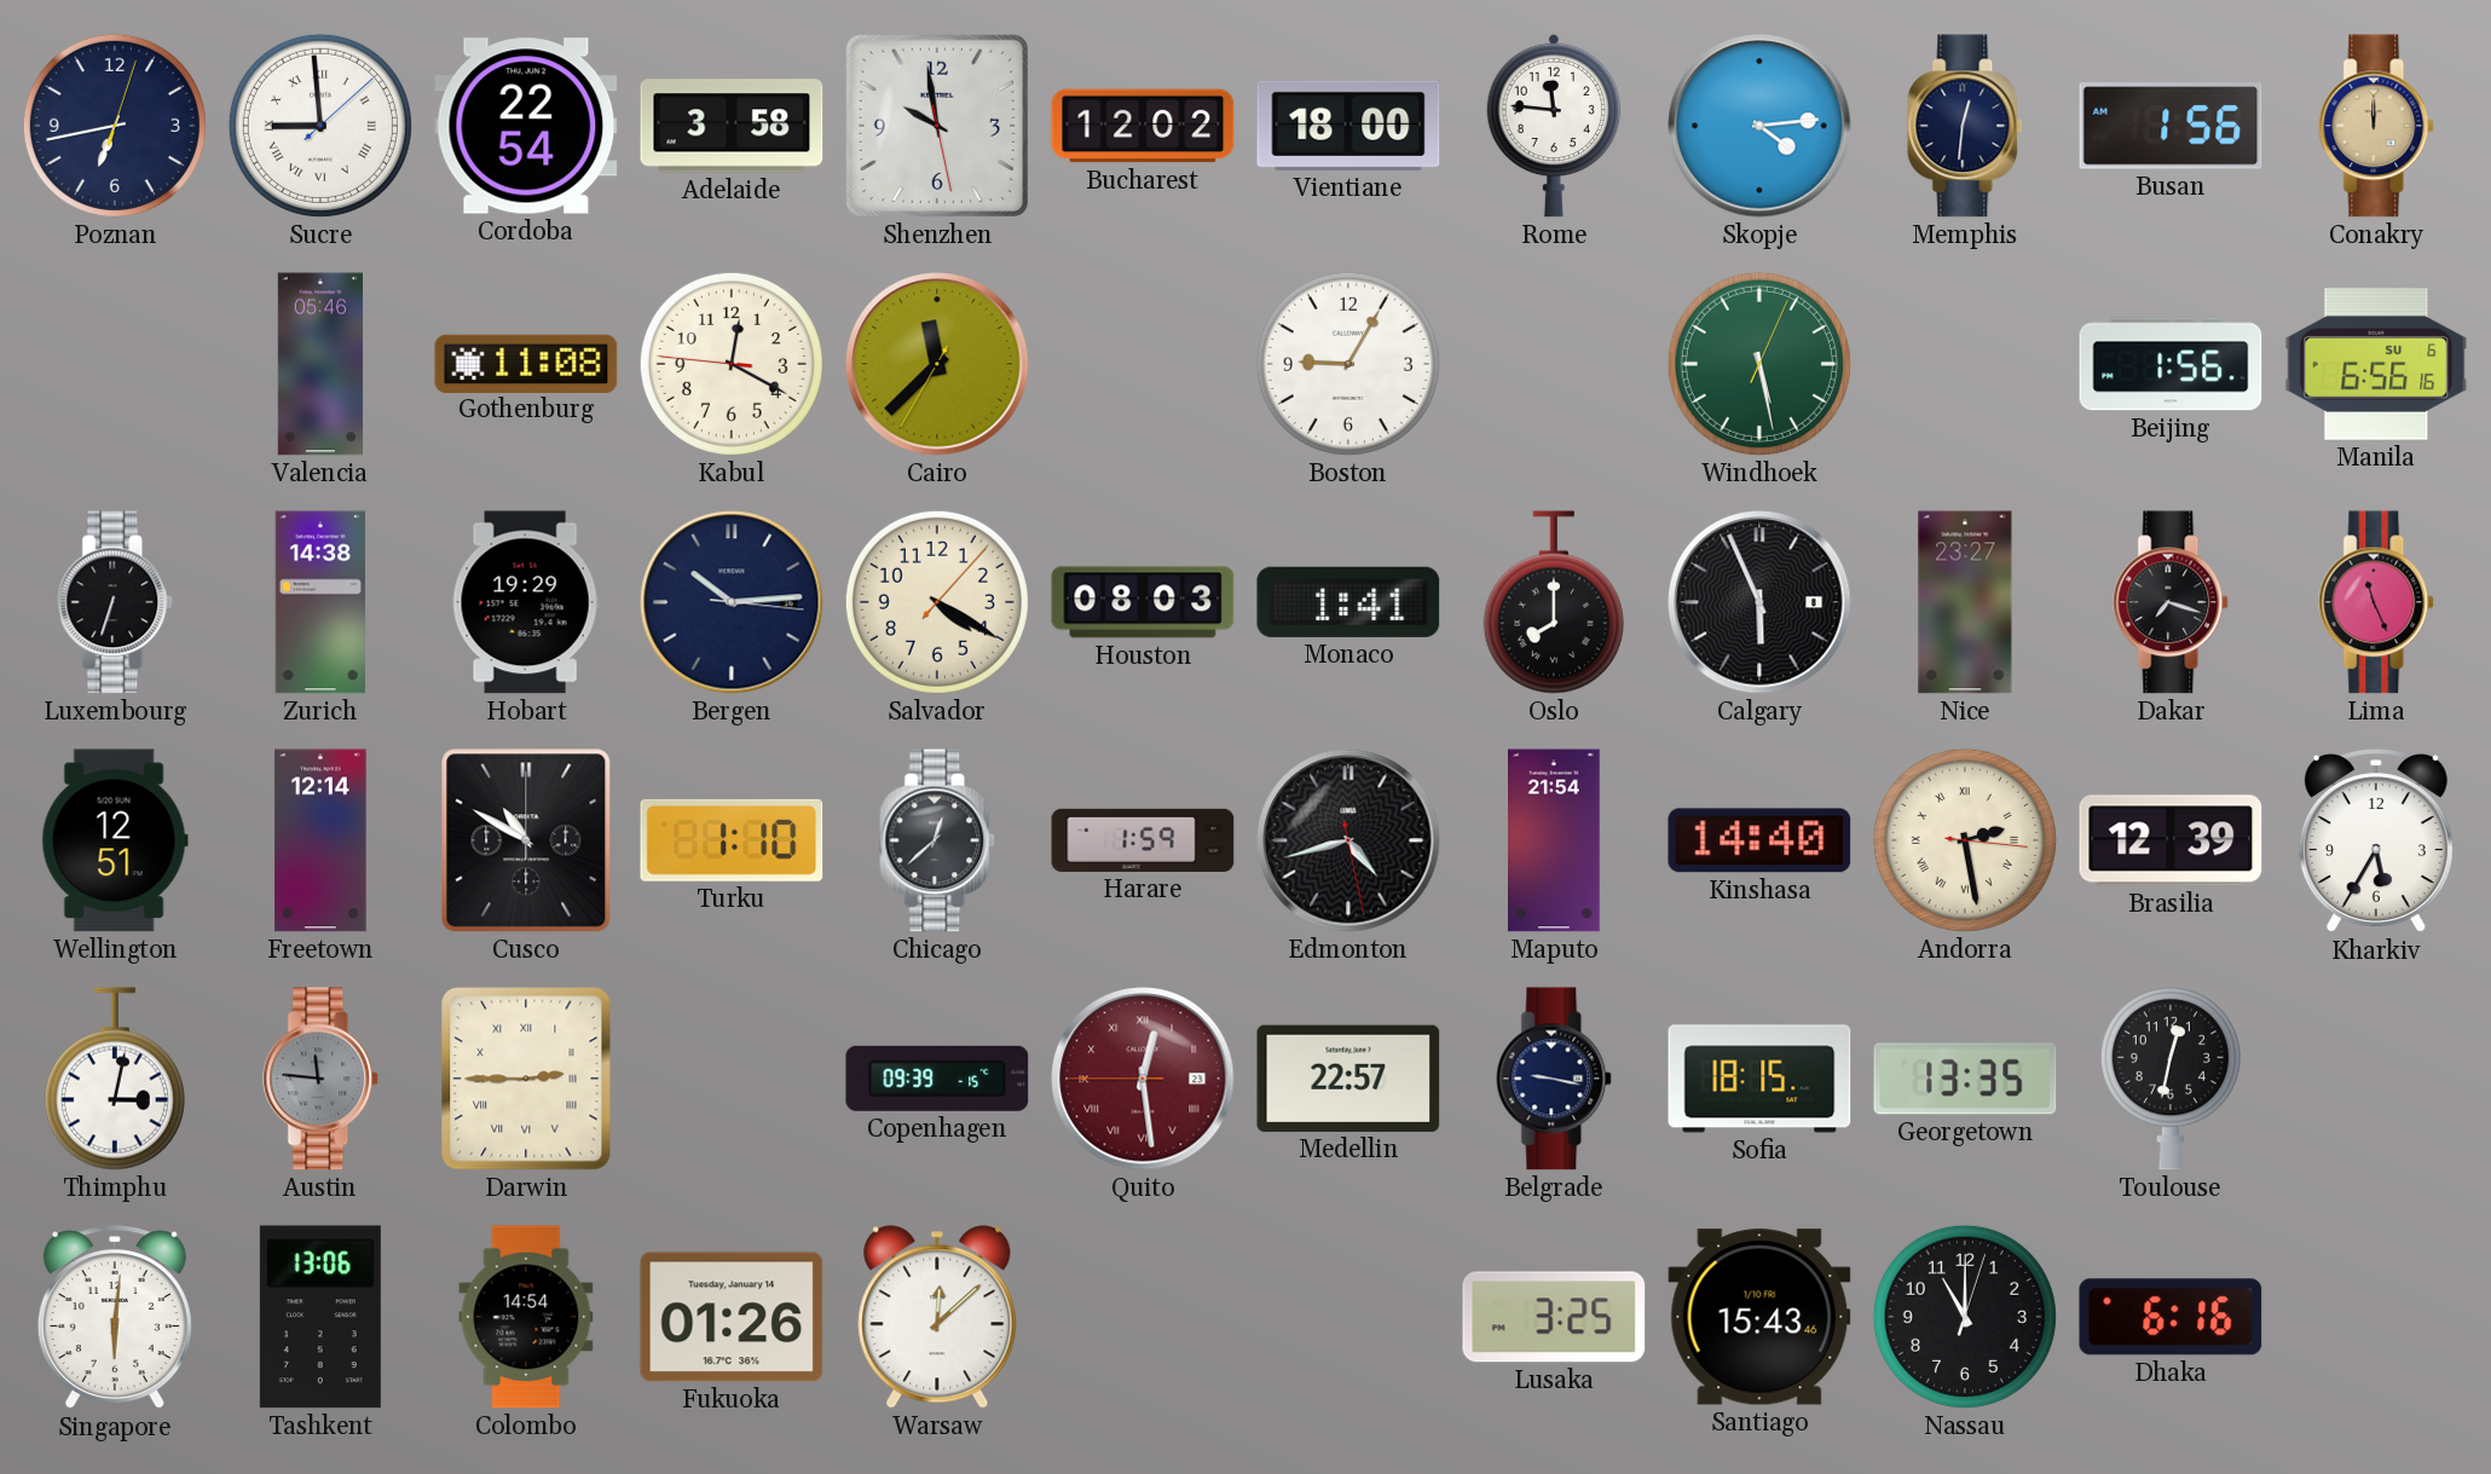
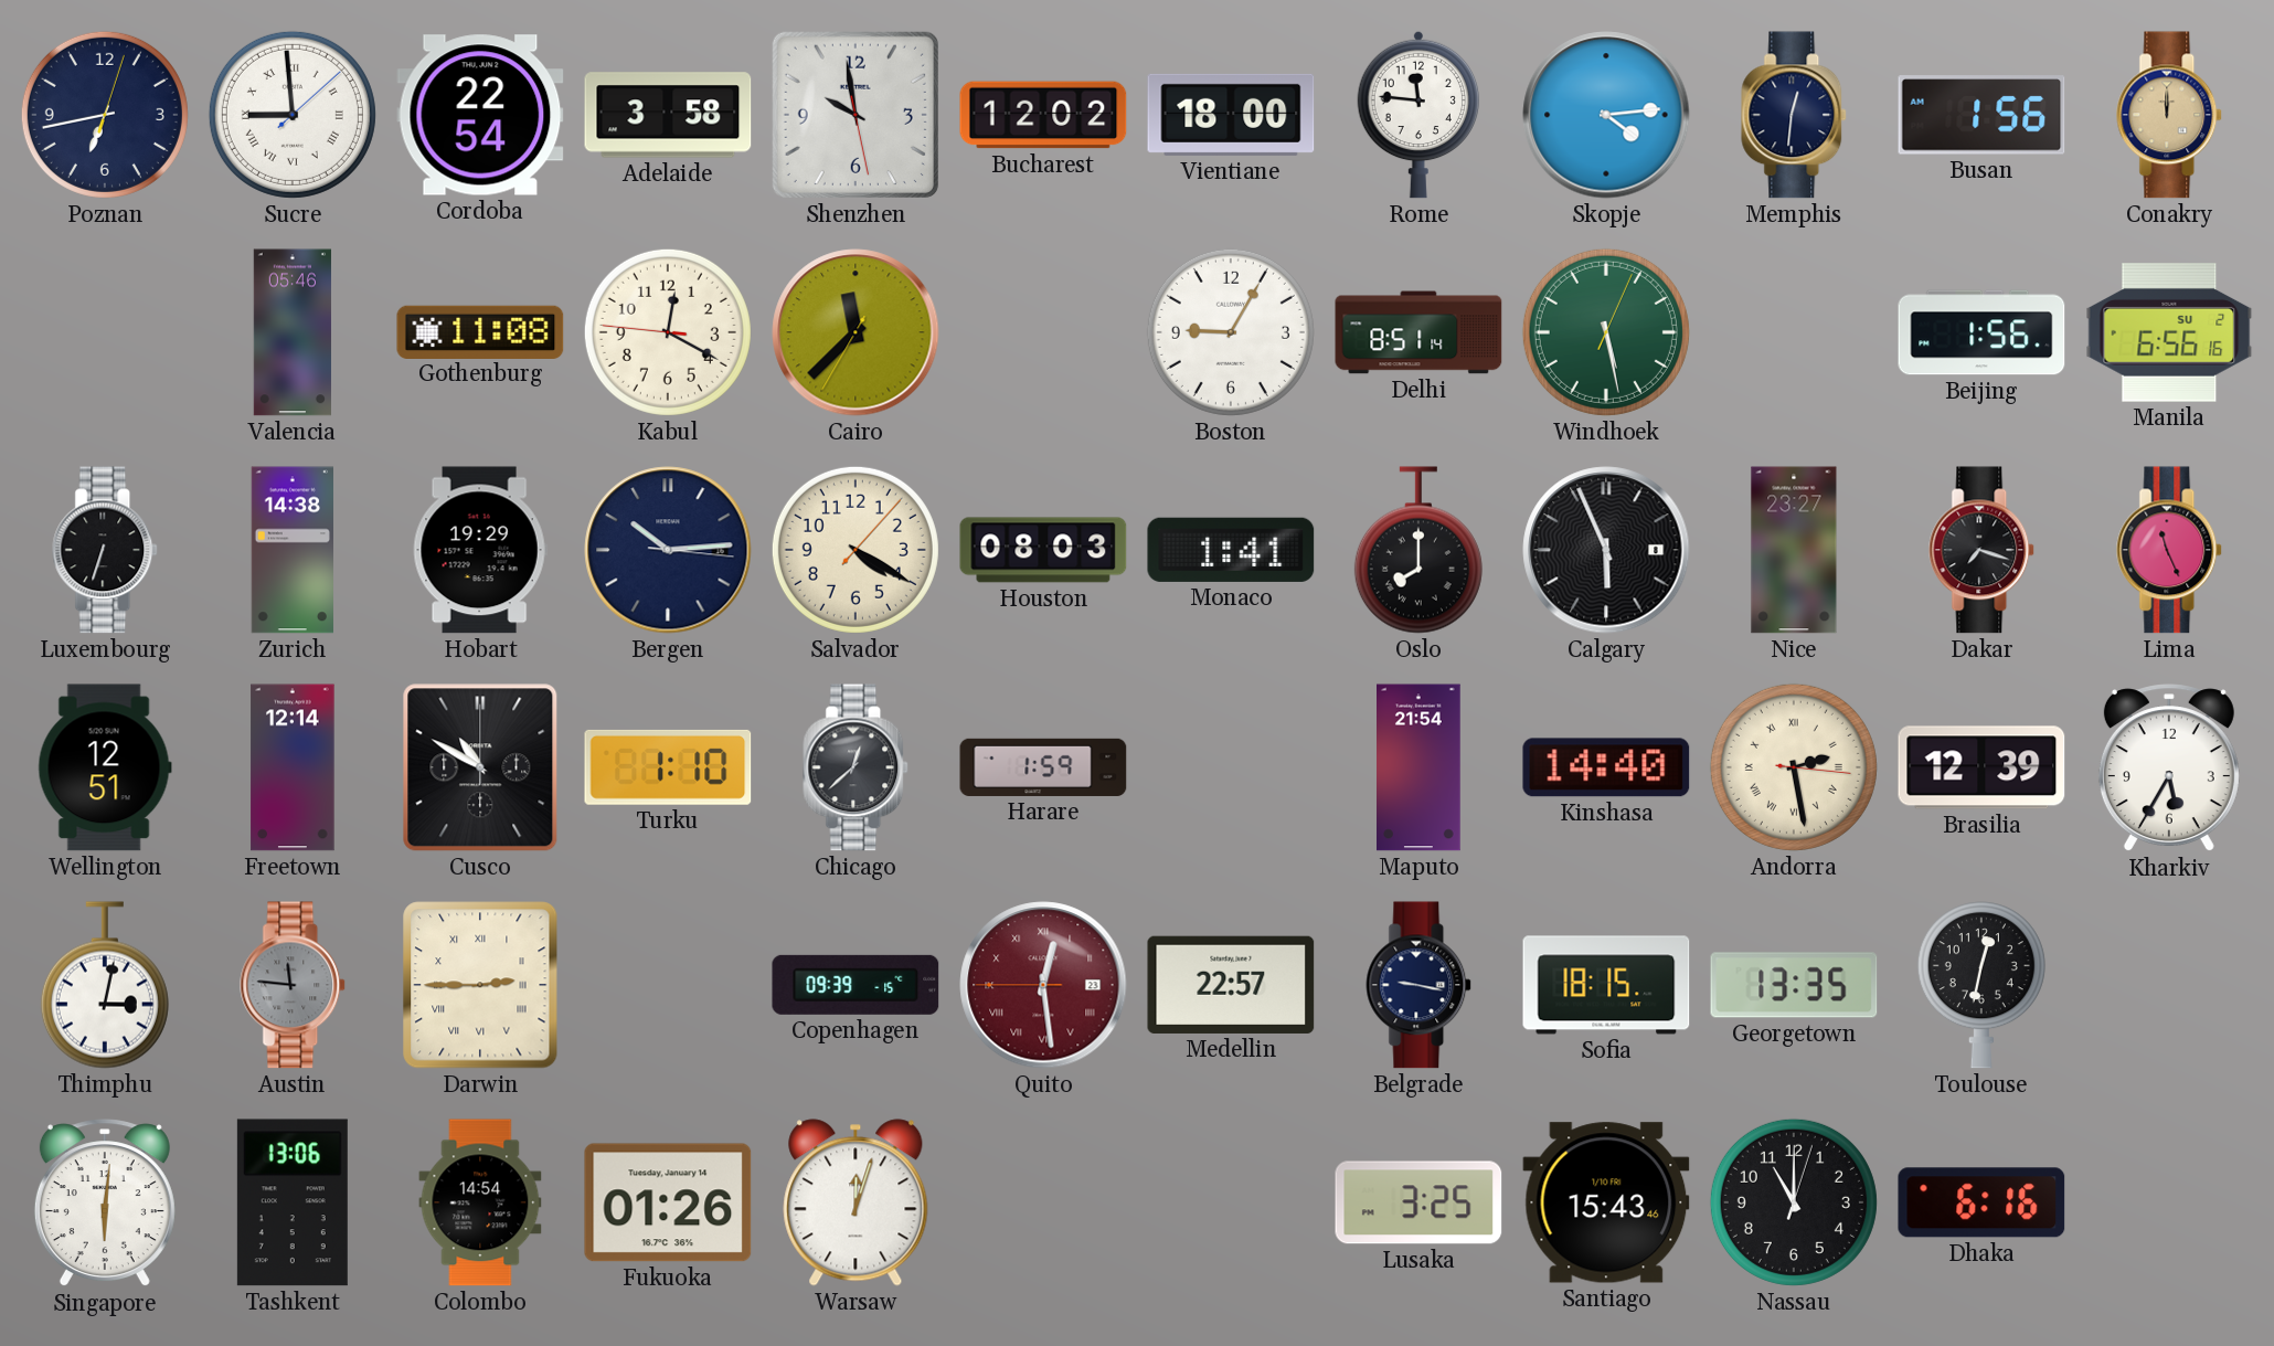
Delhi: none -> 8:51
Manila date: SU 6 -> SU 2
Edmonton: 4:42 -> none
Warsaw: 12:08 -> 12:03
